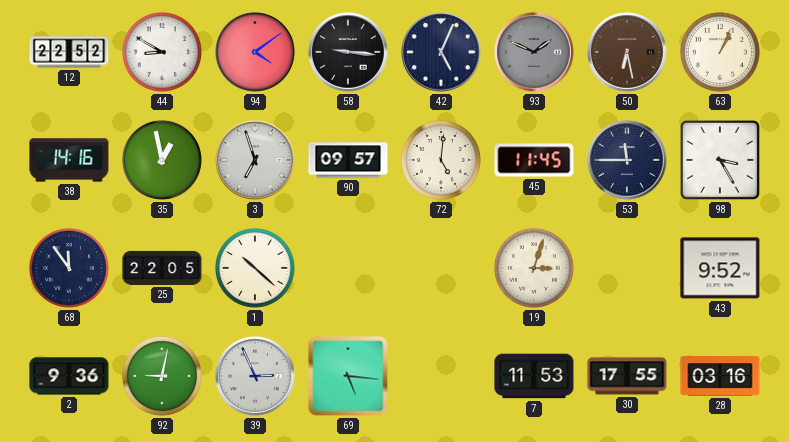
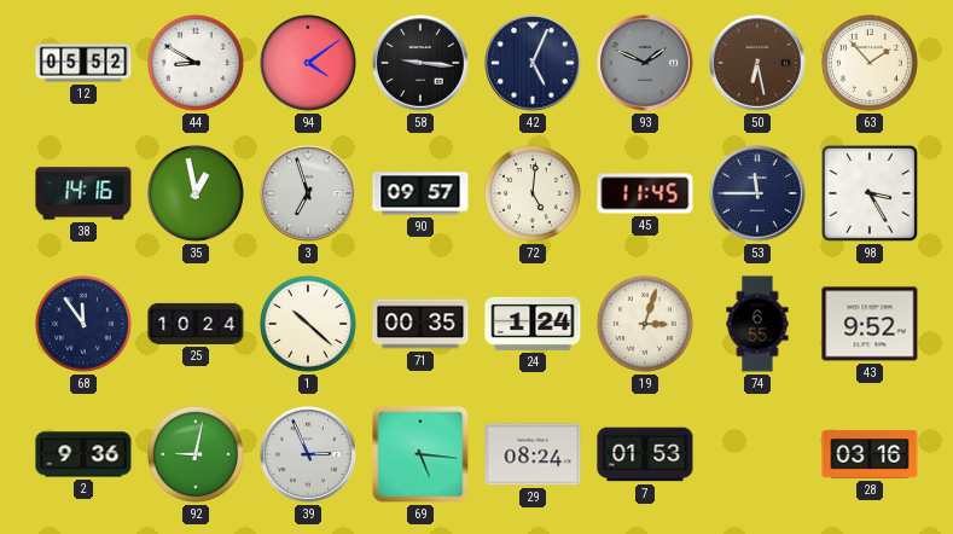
12: 22:52 -> 05:52
63: 1:04 -> 1:53
25: 22:05 -> 10:24
71: none -> 00:35
24: none -> 1:24
74: none -> 6:55
29: none -> 08:24
7: 11:53 -> 01:53
30: 17:55 -> none
